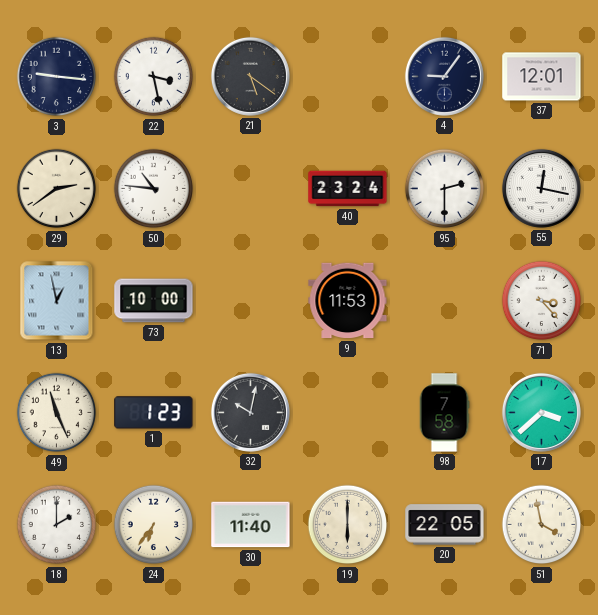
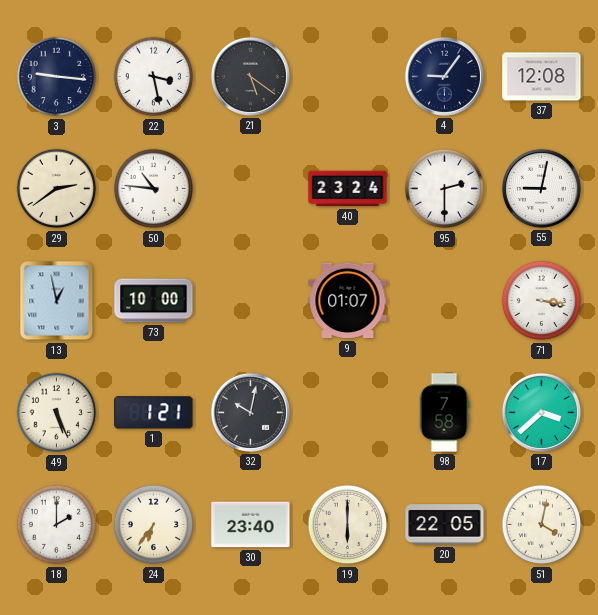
37: 12:01 -> 12:08
55: 12:17 -> 9:02
9: 11:53 -> 01:07
71: 3:23 -> 3:17
49: 11:26 -> 5:26
1: 1:23 -> 1:21
30: 11:40 -> 23:40
51: 3:58 -> 4:02
